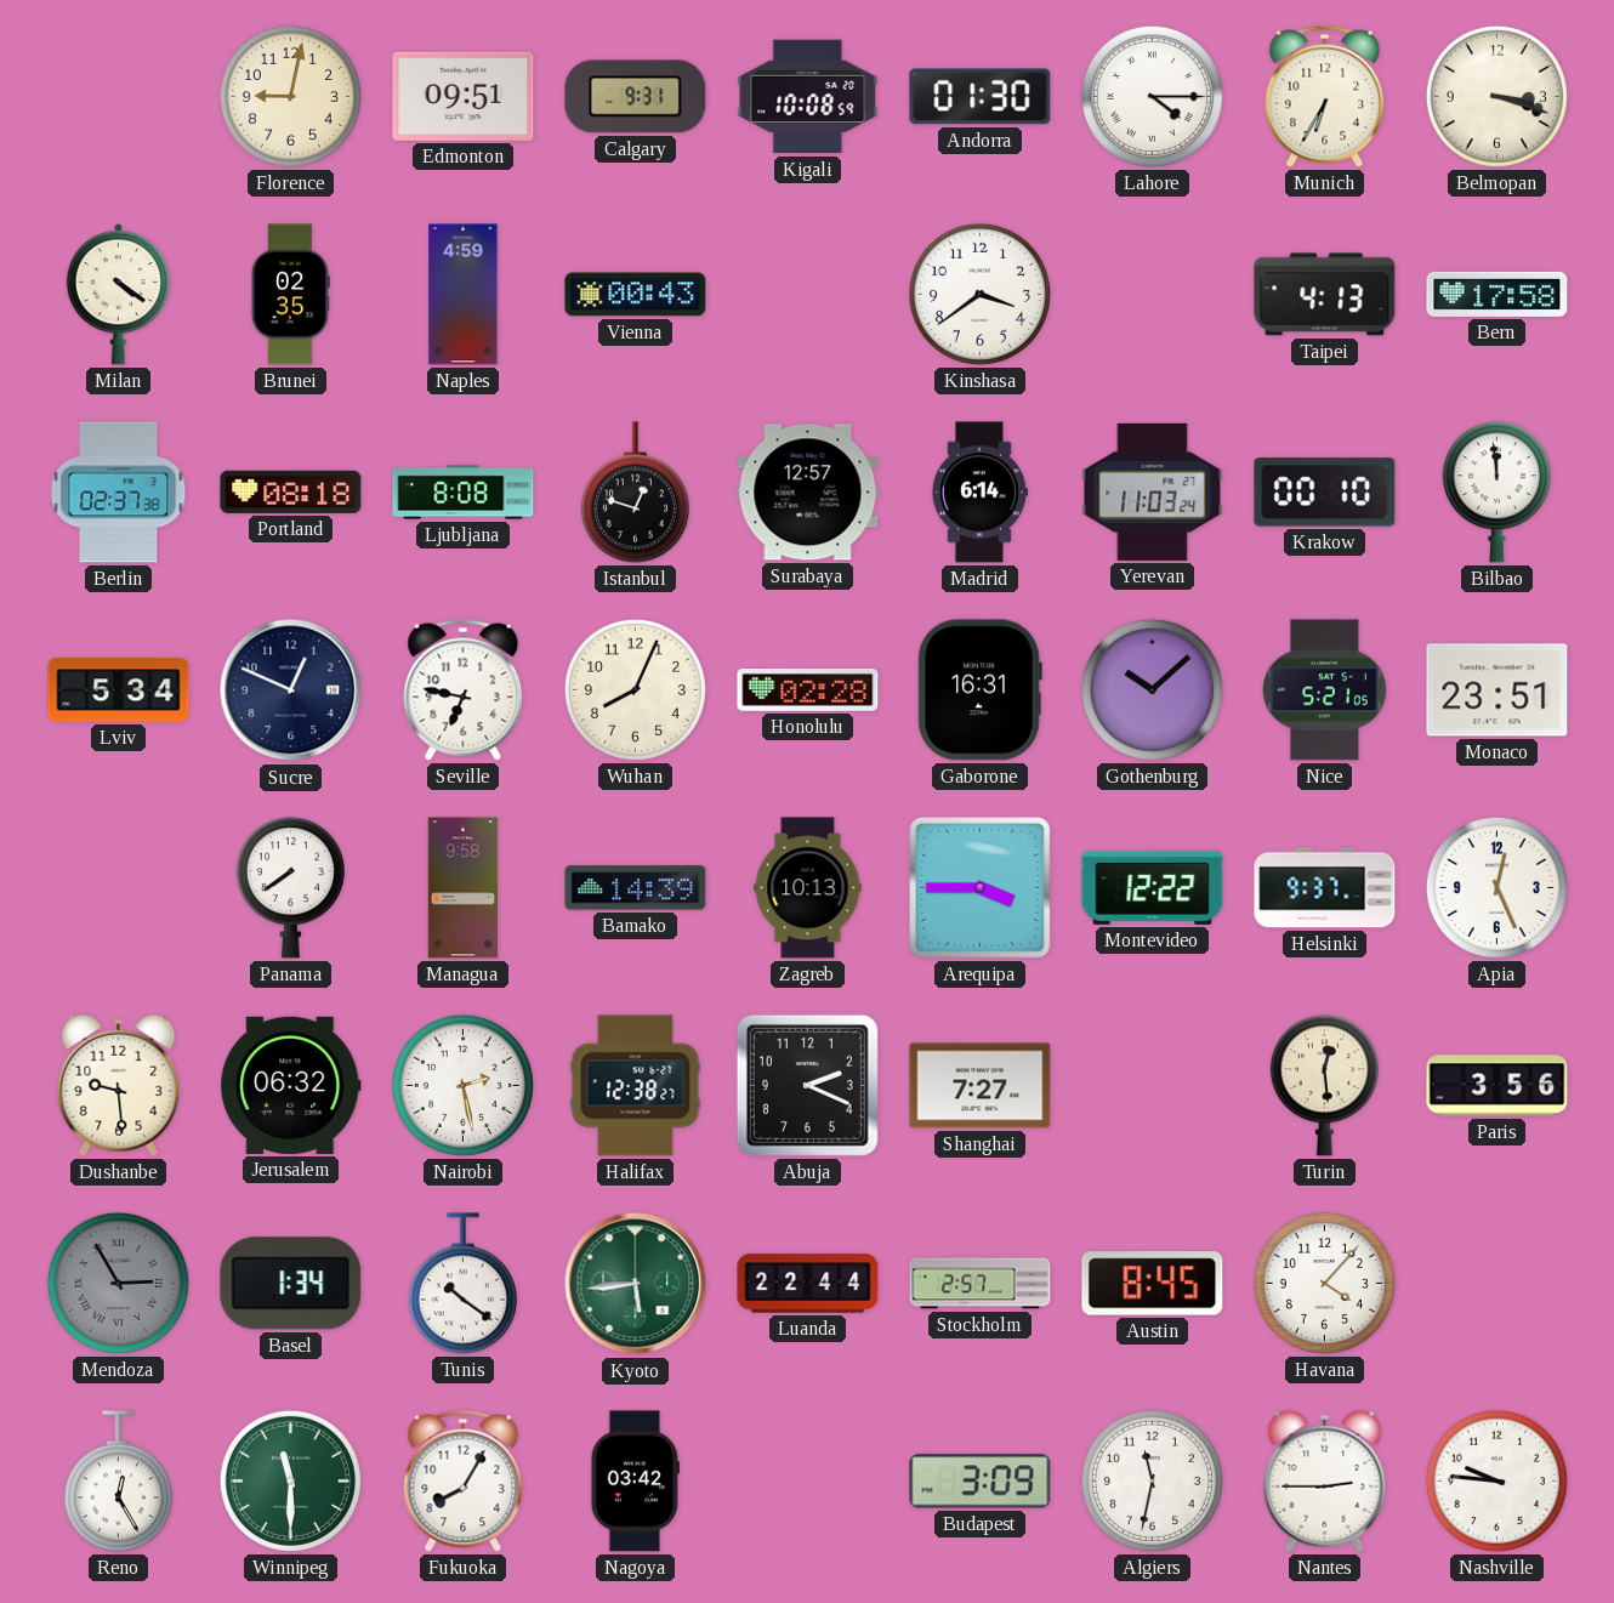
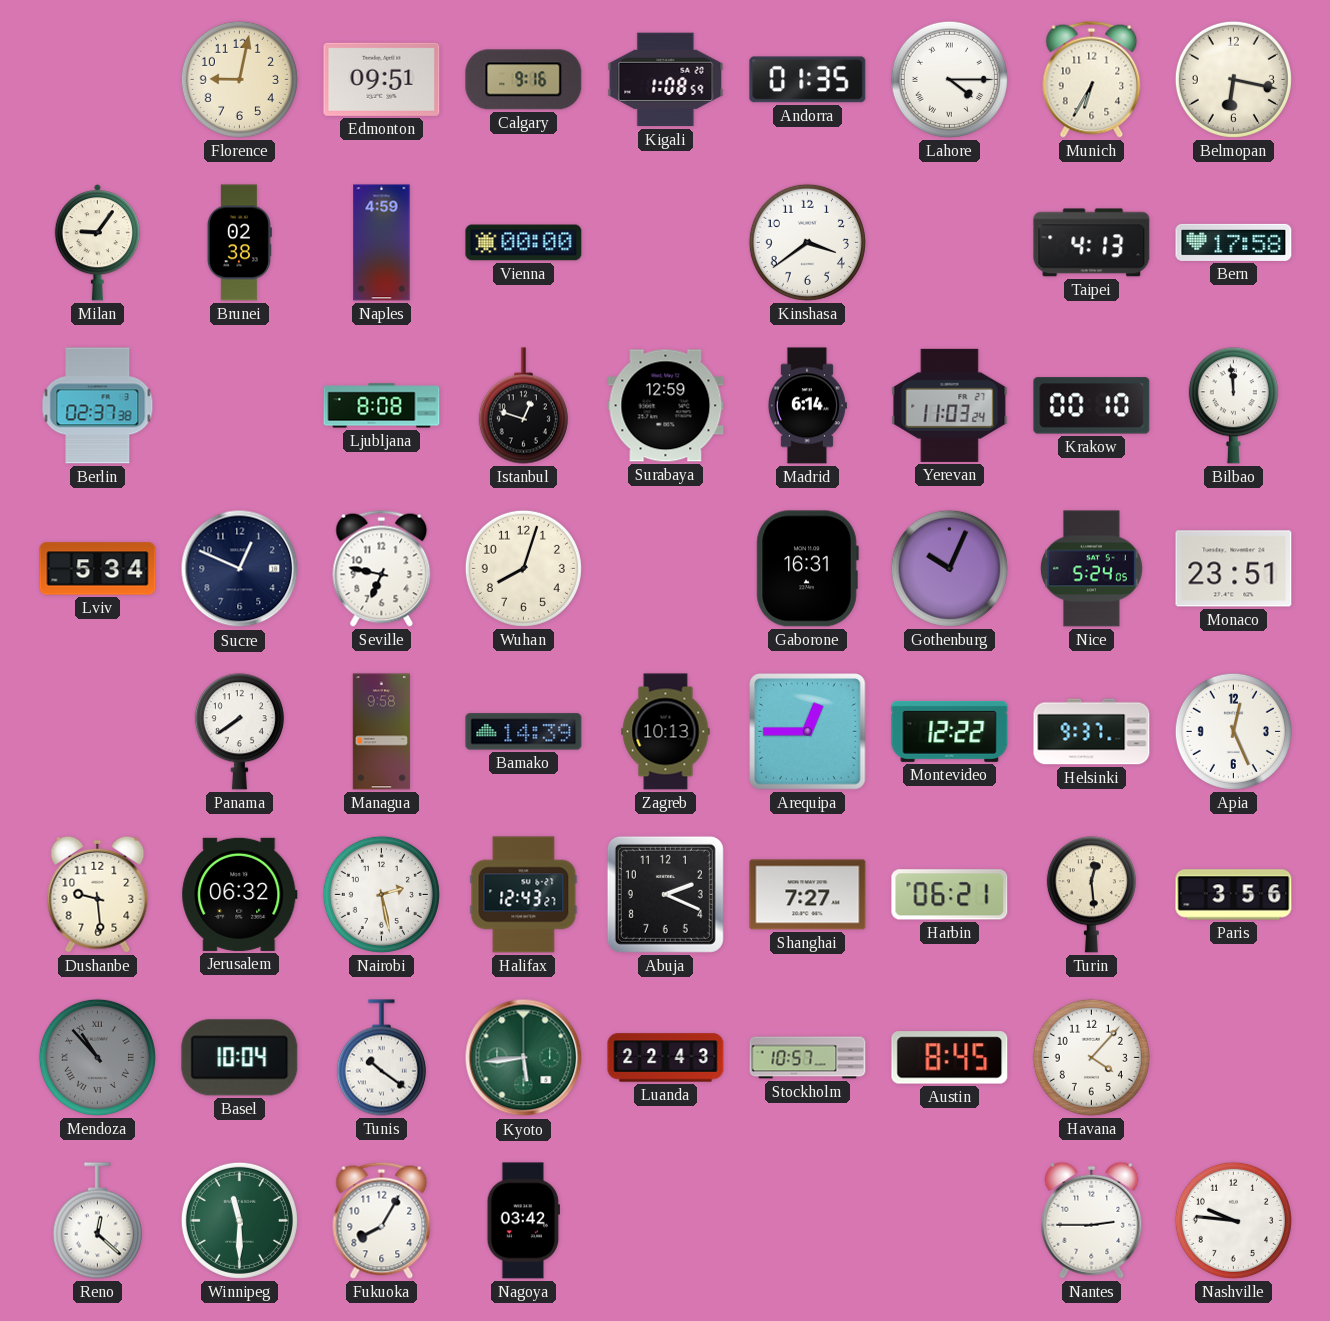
Calgary: 9:31 -> 9:16
Kigali: 10:08 -> 1:08
Andorra: 01:30 -> 01:35
Belmopan: 3:18 -> 6:17
Milan: 4:21 -> 9:06
Brunei: 02:35 -> 02:38
Vienna: 00:43 -> 00:00
Portland: 08:18 -> none
Surabaya: 12:57 -> 12:59
Wuhan: 8:04 -> 8:03
Honolulu: 02:28 -> none
Gothenburg: 10:08 -> 10:04
Nice: 5:21 -> 5:24
Arequipa: 3:45 -> 12:45
Halifax: 12:38 -> 12:43
Harbin: none -> 06:21
Mendoza: 2:55 -> 10:53
Basel: 1:34 -> 10:04
Luanda: 22:44 -> 22:43
Stockholm: 2:57 -> 10:57
Reno: 12:25 -> 12:22
Budapest: 3:09 -> none
Algiers: 11:32 -> none
